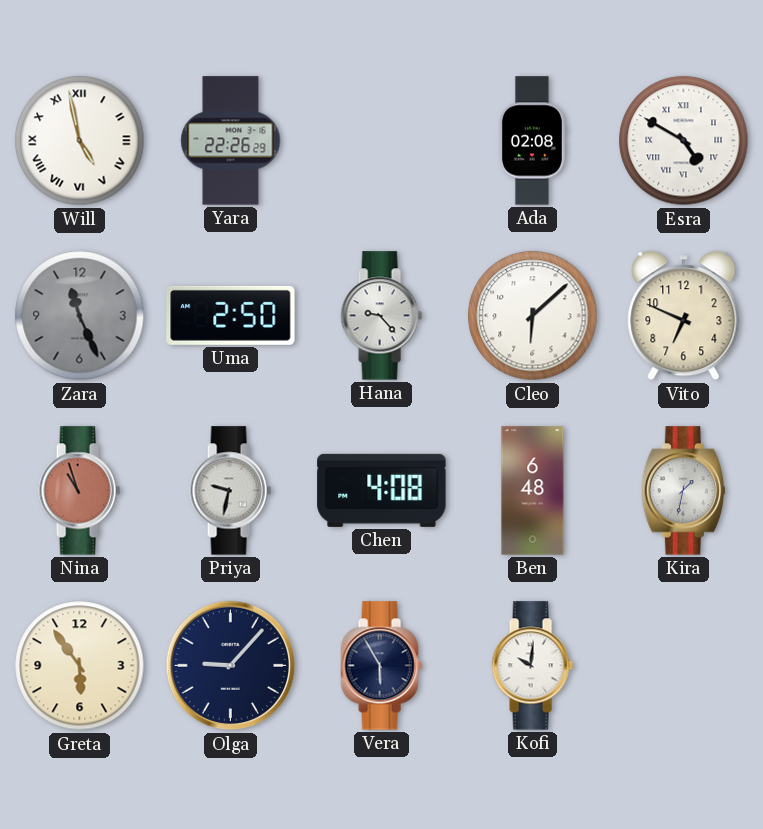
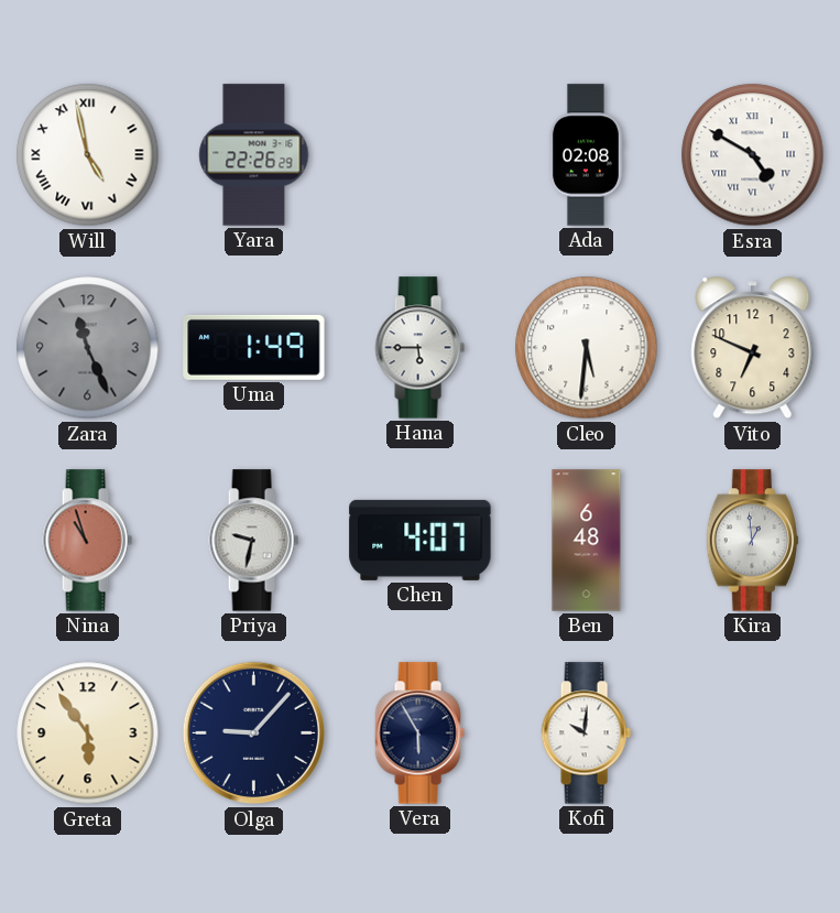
Uma: 2:50 -> 1:49
Hana: 9:23 -> 5:45
Cleo: 6:08 -> 5:31
Chen: 4:08 -> 4:07
Kira: 1:32 -> 12:59
